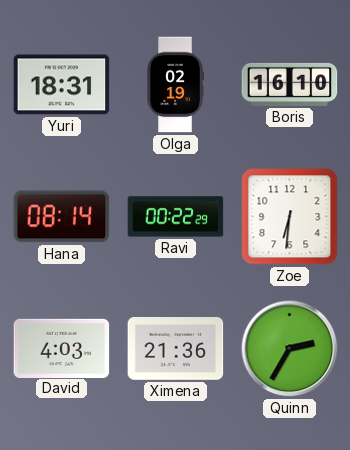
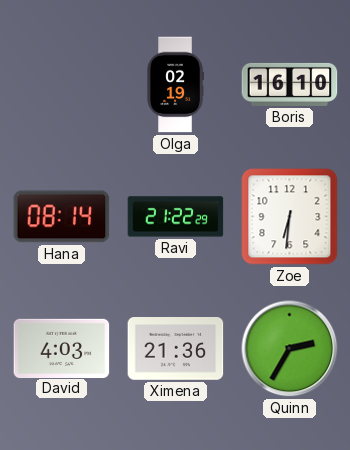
Yuri: 18:31 -> none
Ravi: 00:22 -> 21:22
